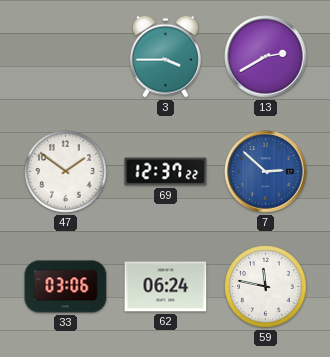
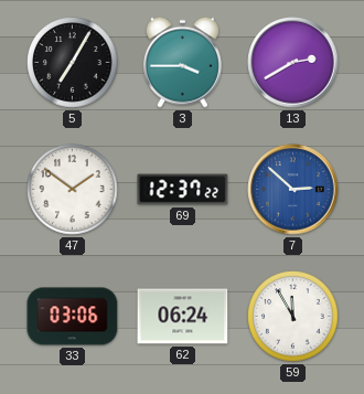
5: none -> 7:05
59: 11:47 -> 11:55
